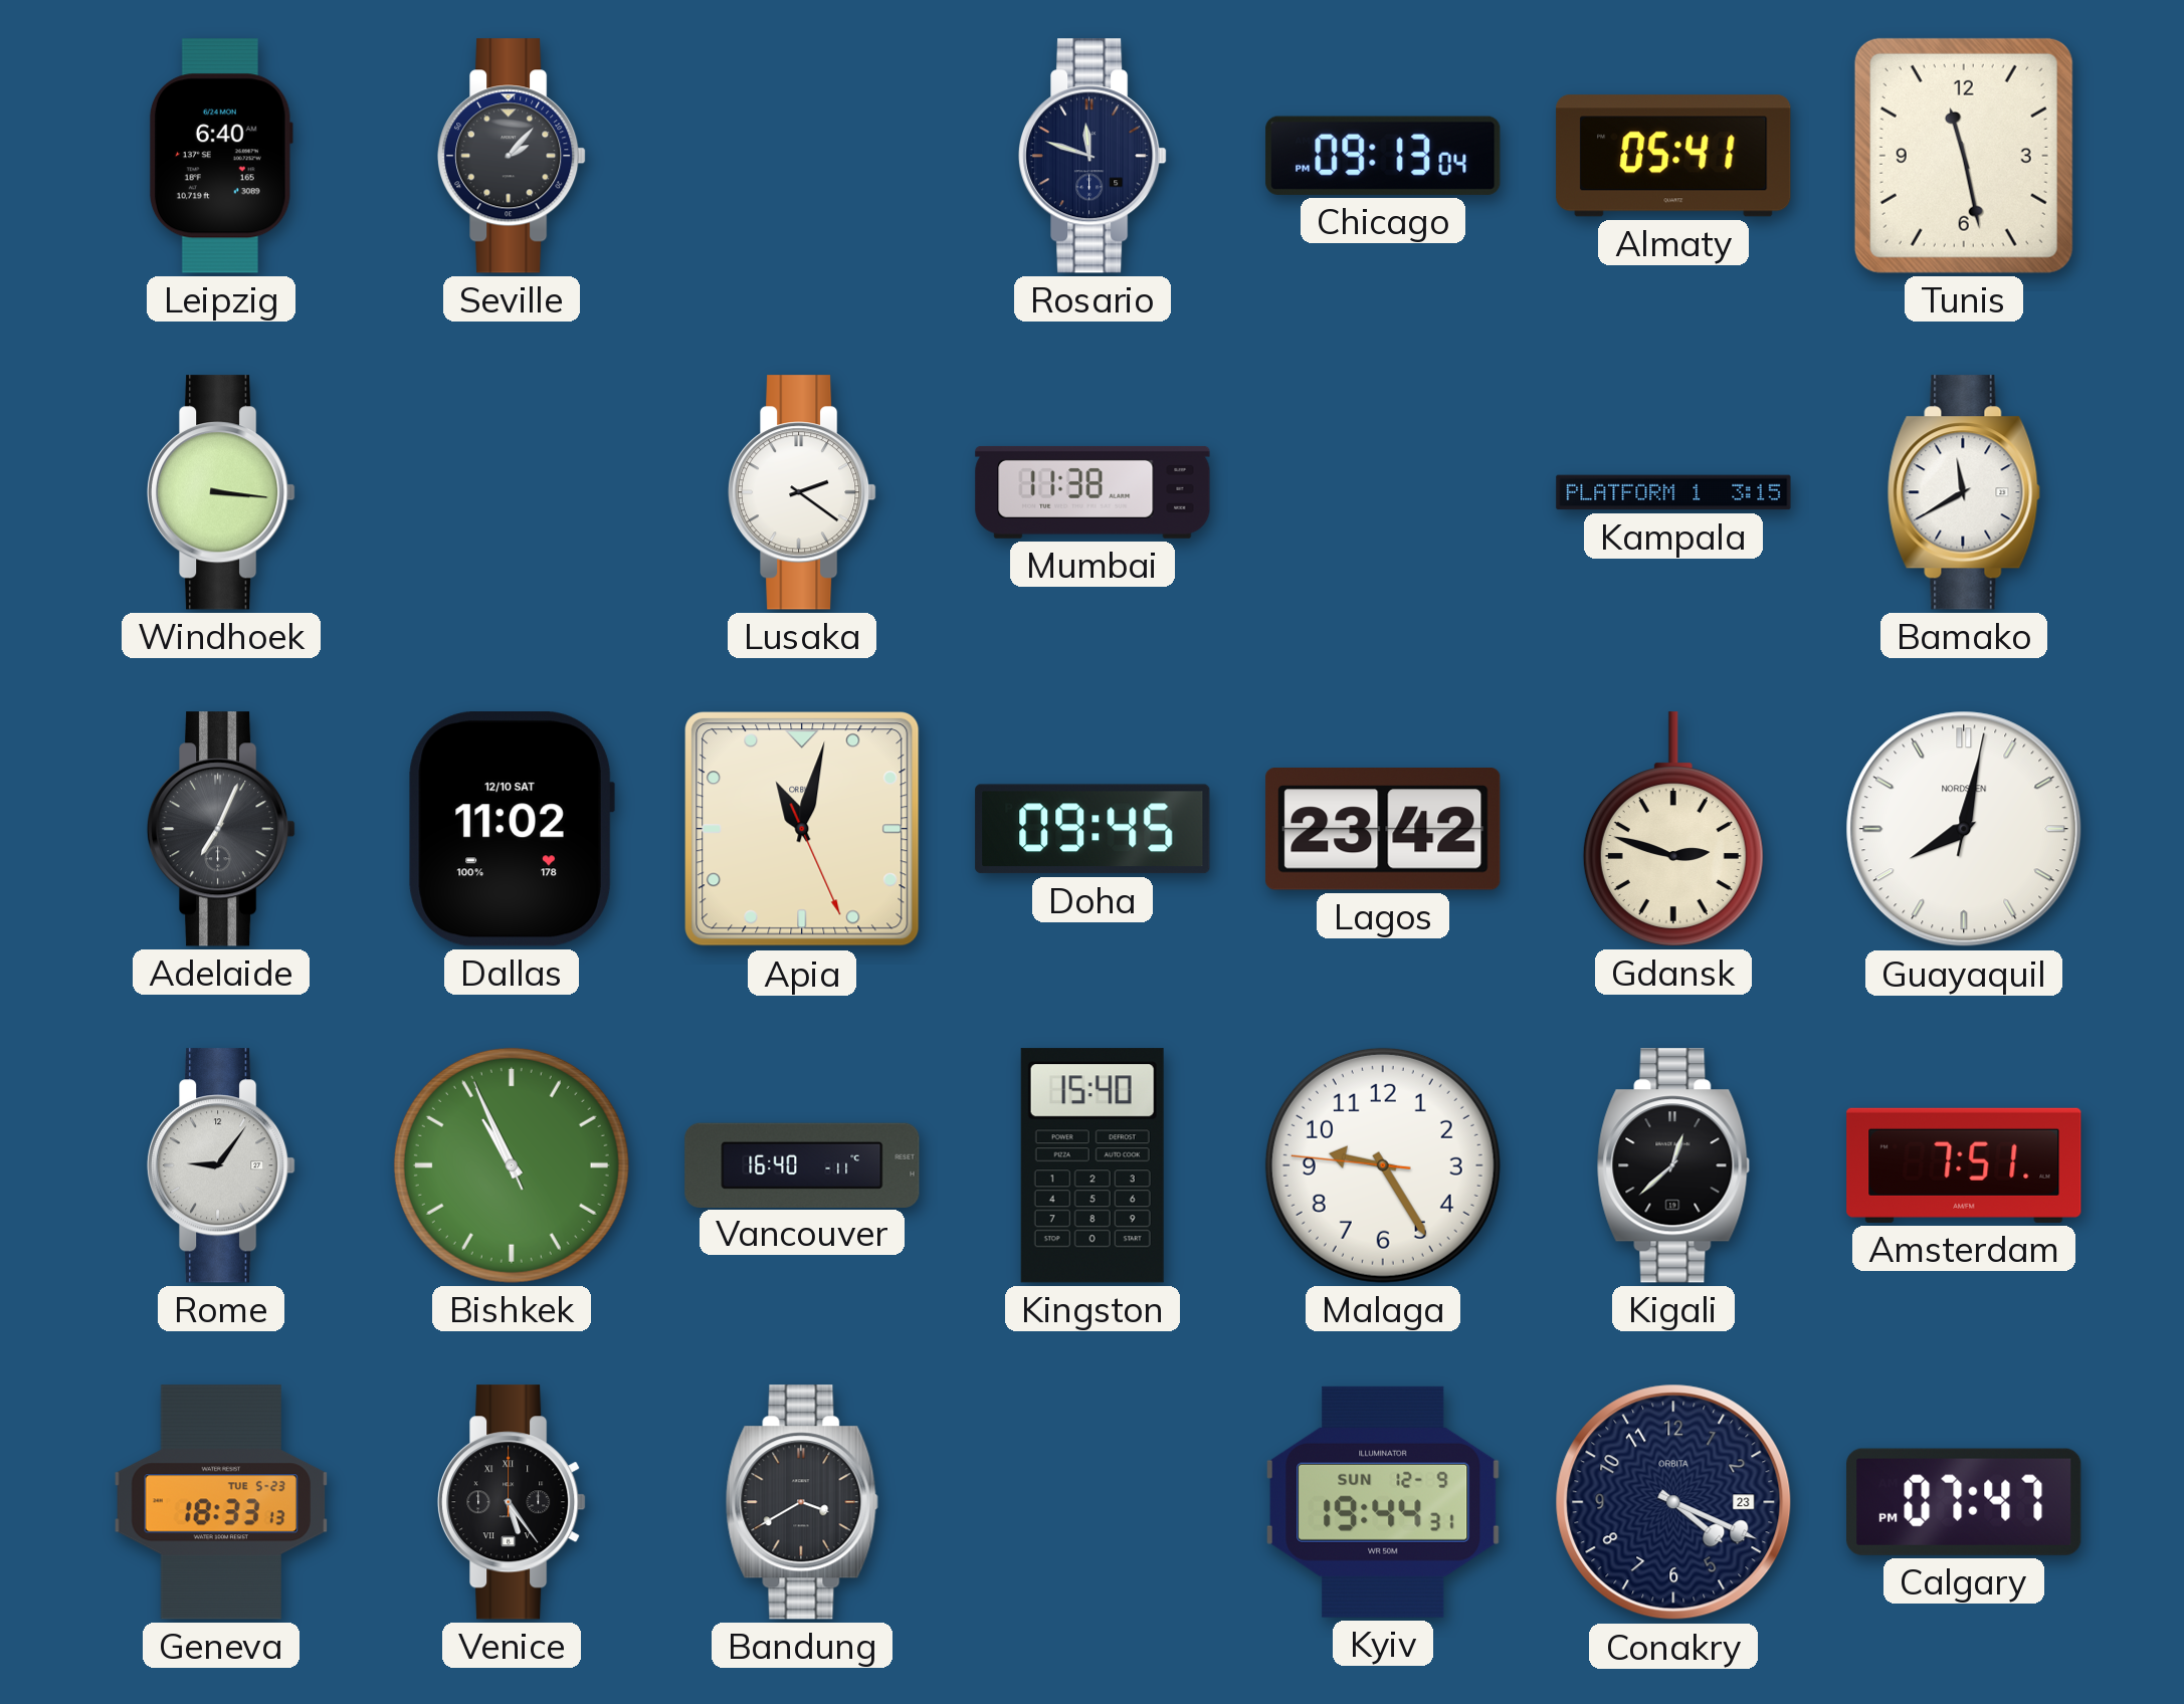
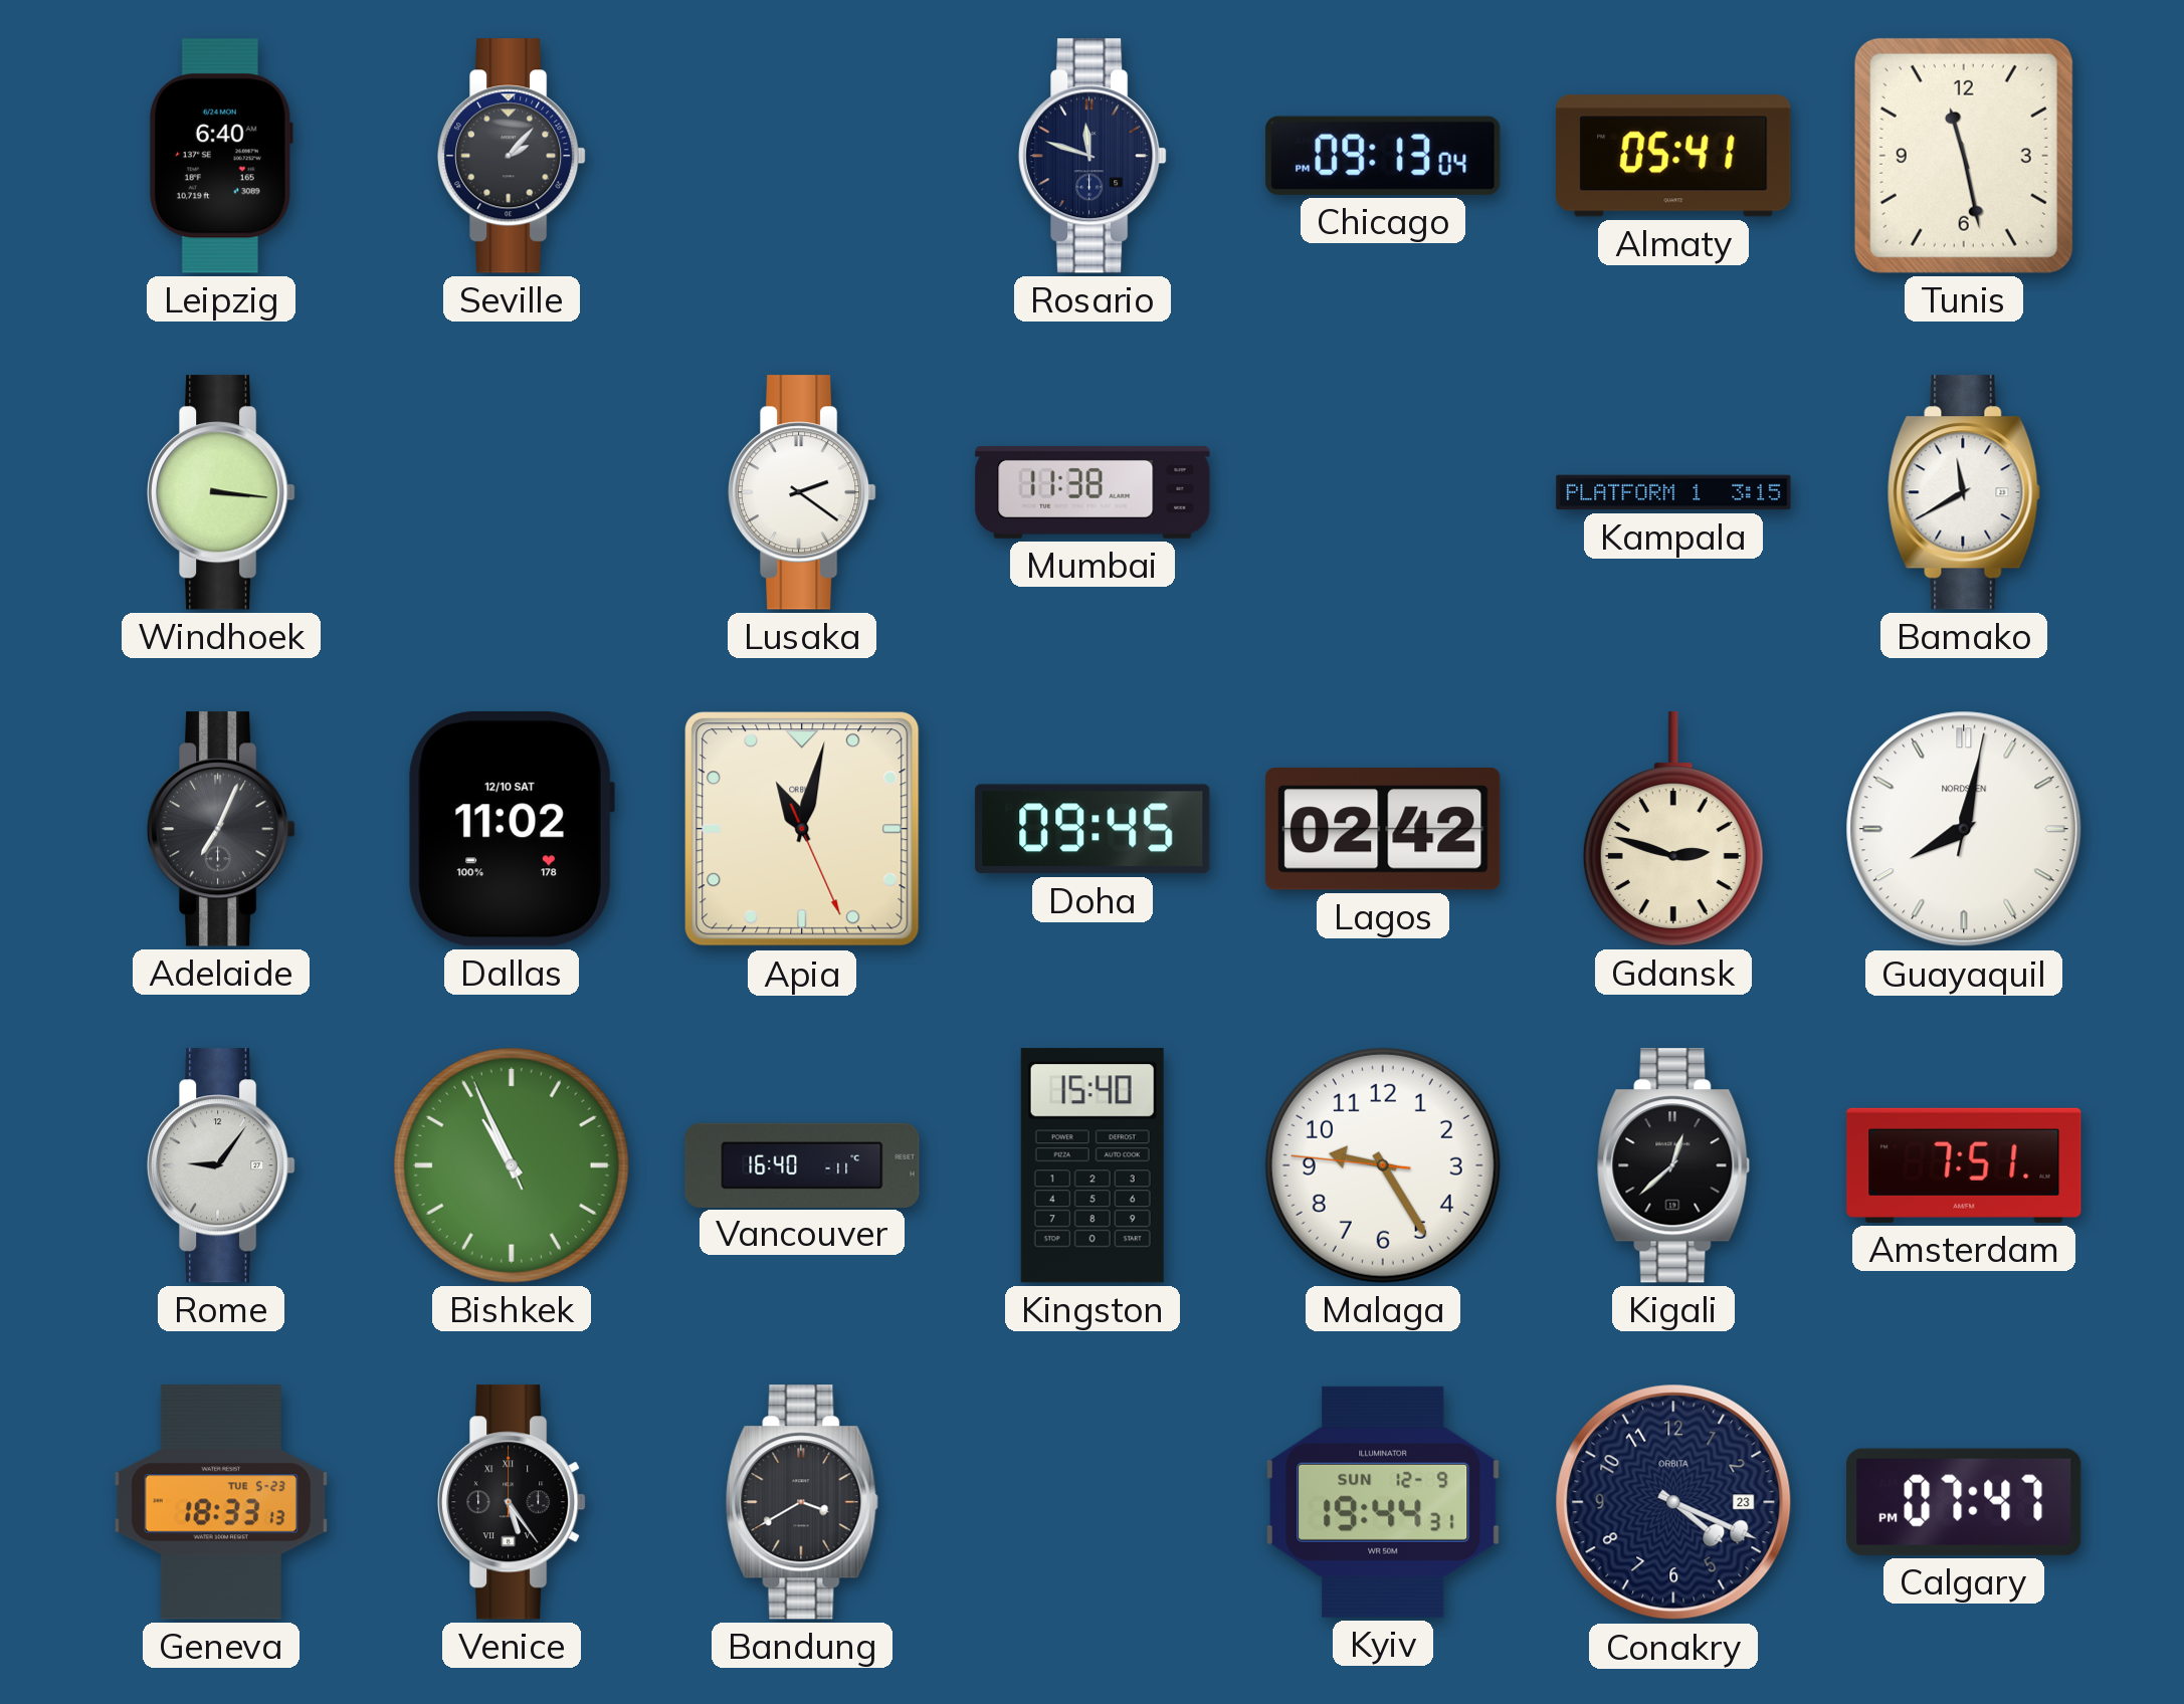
Lagos: 23:42 -> 02:42
